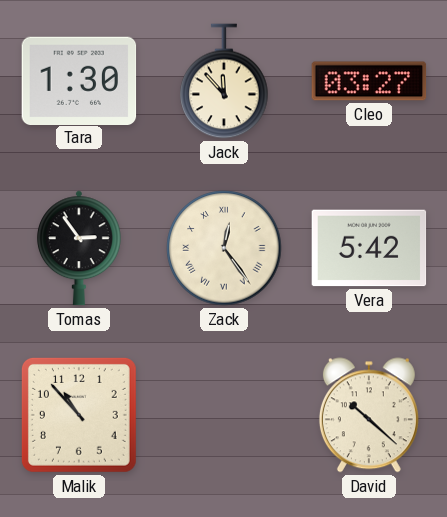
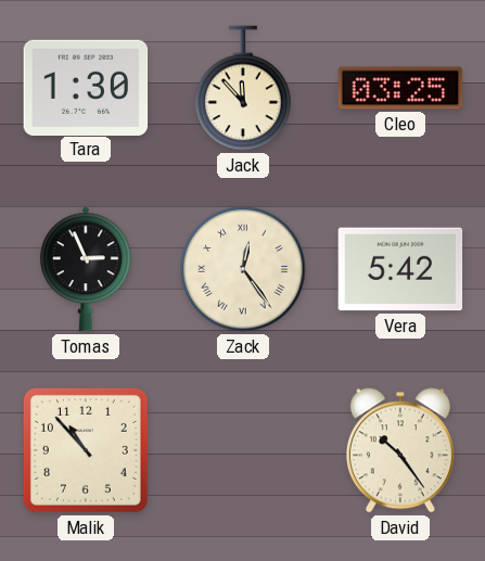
Cleo: 03:27 -> 03:25
Tomas: 2:54 -> 2:56
David: 10:22 -> 10:24
